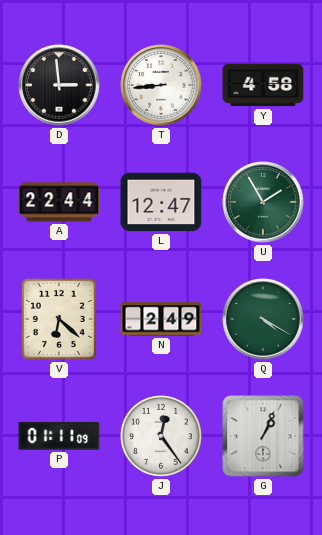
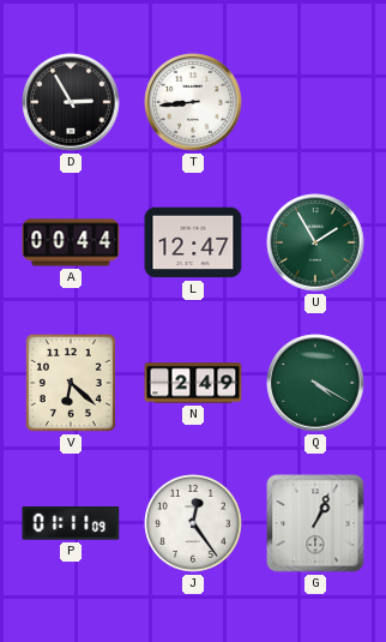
D: 2:59 -> 2:55
Y: 4:58 -> none
A: 22:44 -> 00:44
